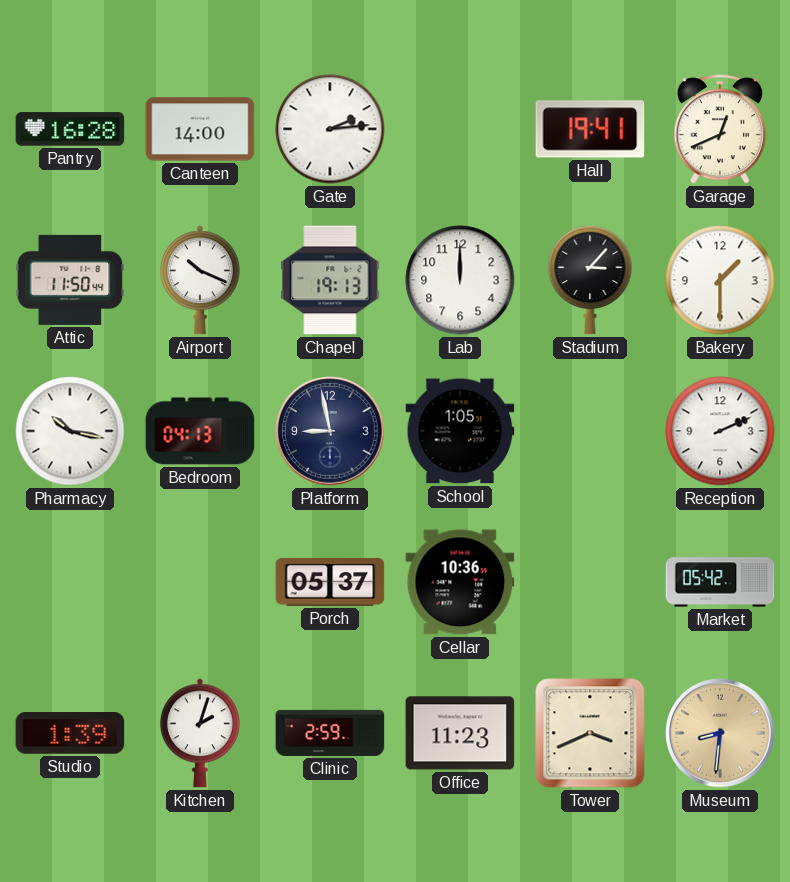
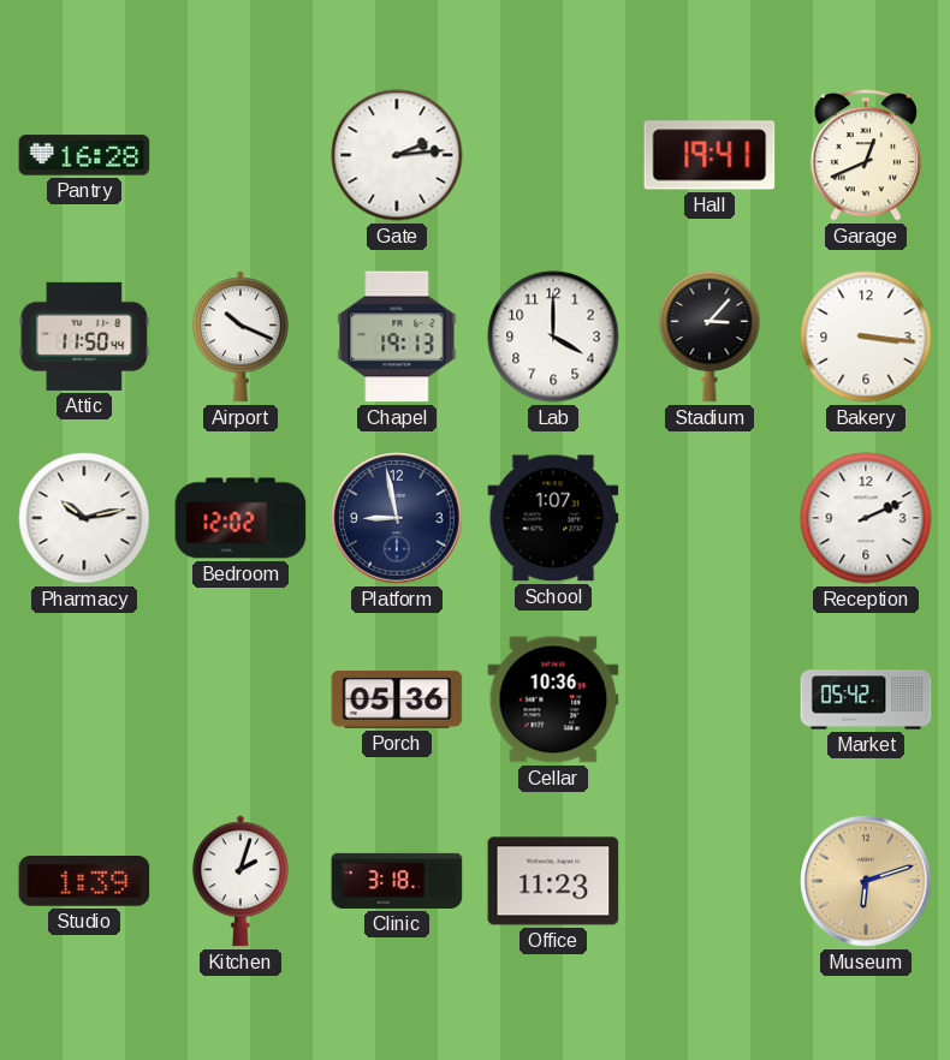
Canteen: 14:00 -> none
Lab: 12:00 -> 4:00
Bakery: 1:30 -> 3:16
Pharmacy: 10:17 -> 10:13
Bedroom: 04:13 -> 12:02
School: 1:05 -> 1:07
Porch: 05:37 -> 05:36
Clinic: 2:59 -> 3:18
Tower: 3:41 -> none
Museum: 8:31 -> 6:12
